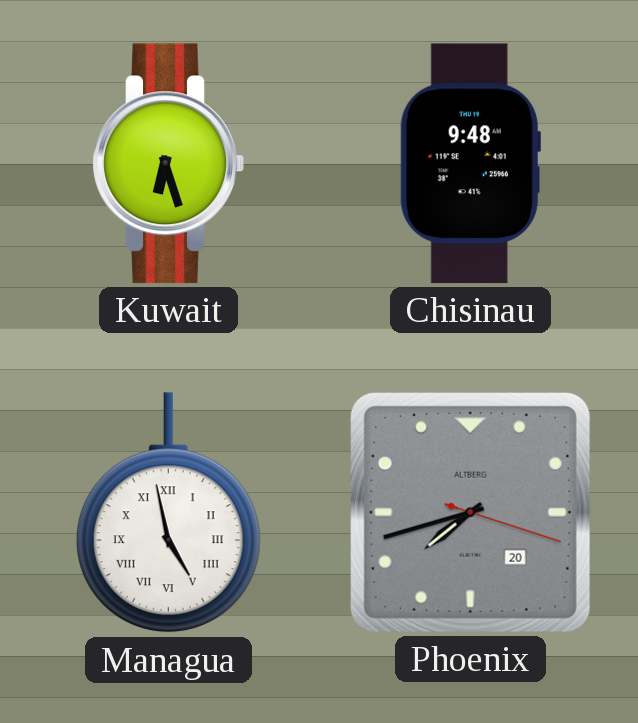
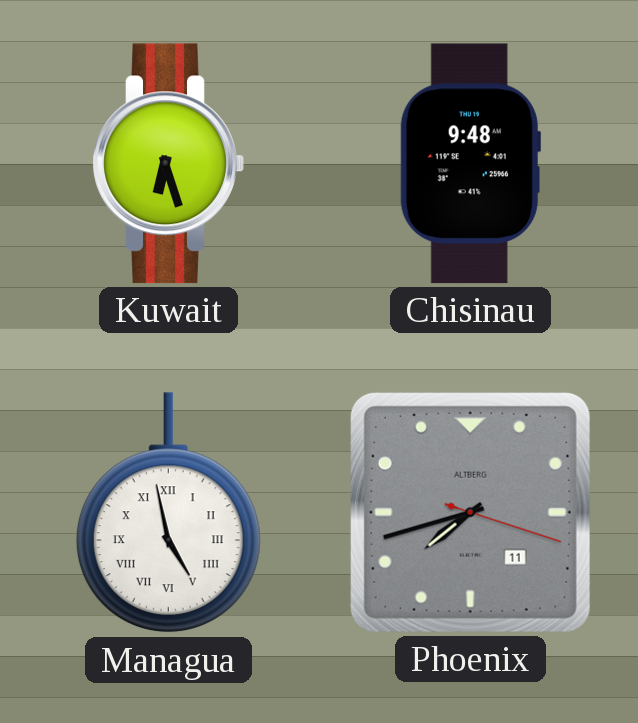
Phoenix date: 20 -> 11
